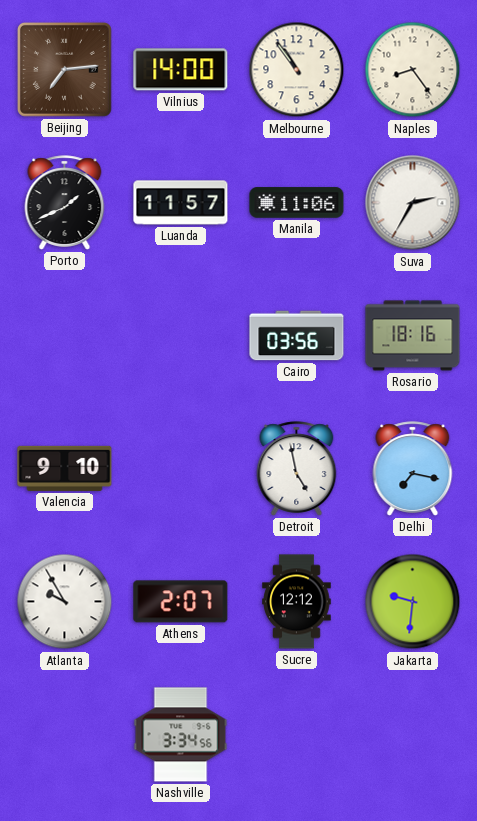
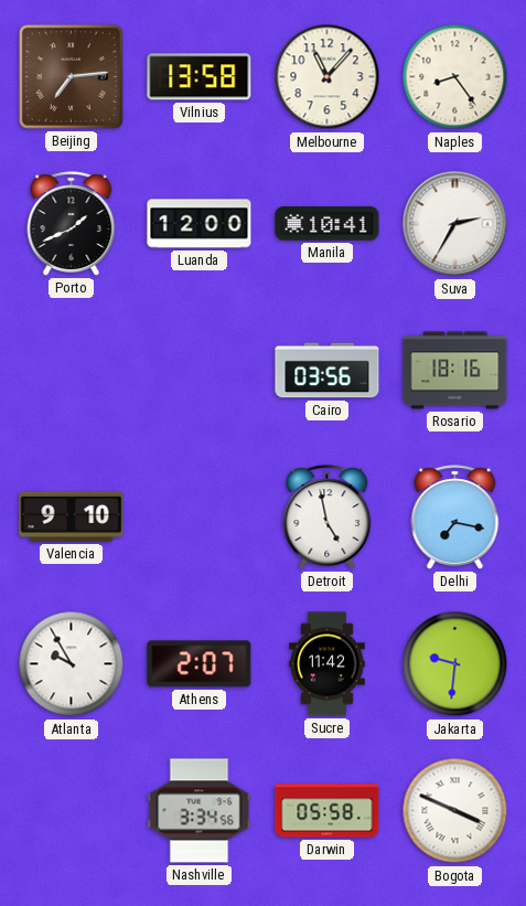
Vilnius: 14:00 -> 13:58
Melbourne: 10:54 -> 11:07
Luanda: 11:57 -> 12:00
Manila: 11:06 -> 10:41
Sucre: 12:12 -> 11:42
Darwin: none -> 05:58
Bogota: none -> 3:49
